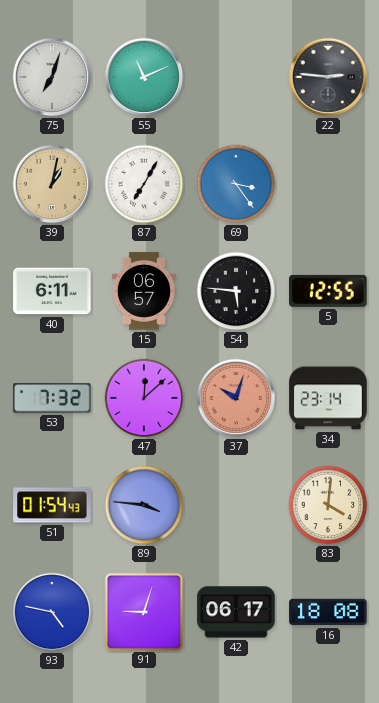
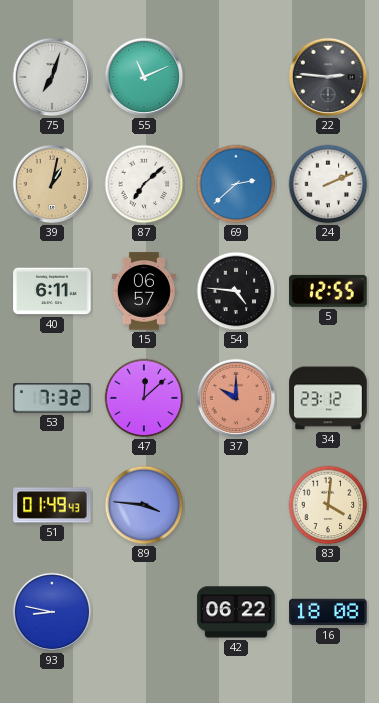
87: 7:05 -> 7:08
69: 3:24 -> 2:38
24: none -> 2:11
54: 5:46 -> 4:46
37: 10:03 -> 10:00
34: 23:14 -> 23:12
51: 01:54 -> 01:49
93: 4:47 -> 8:47
91: 9:03 -> none
42: 06:17 -> 06:22
